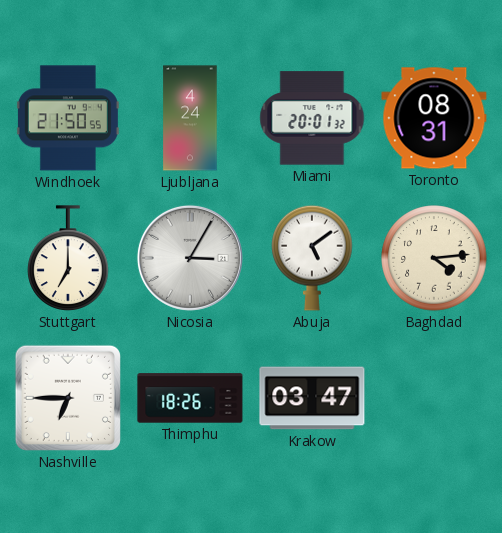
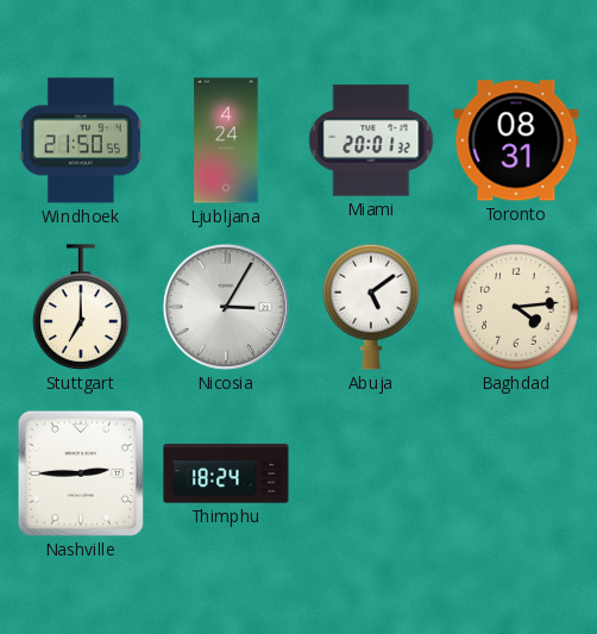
Nashville: 6:45 -> 2:45
Thimphu: 18:26 -> 18:24
Krakow: 03:47 -> none
